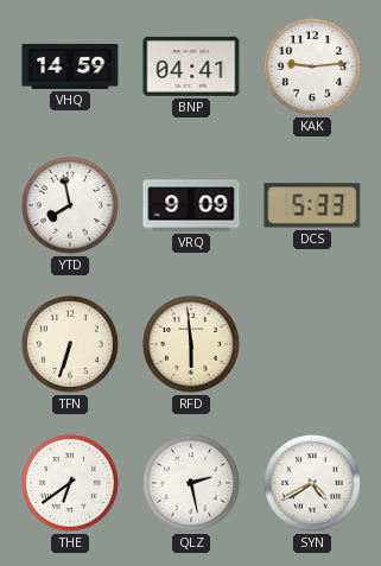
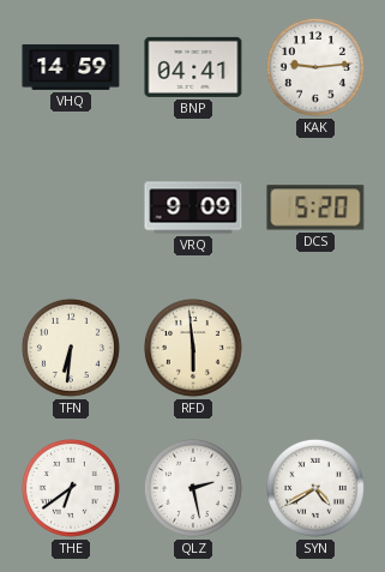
YTD: 7:58 -> none
DCS: 5:33 -> 5:20
TFN: 6:33 -> 6:31
